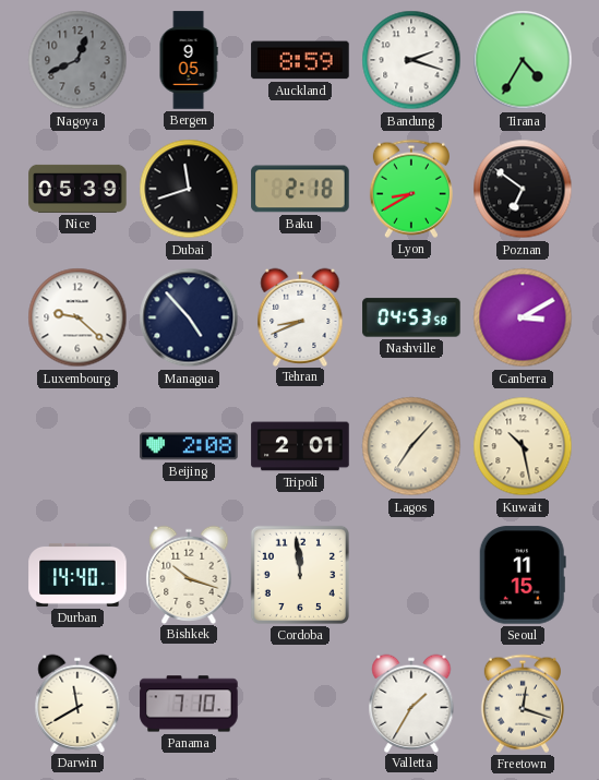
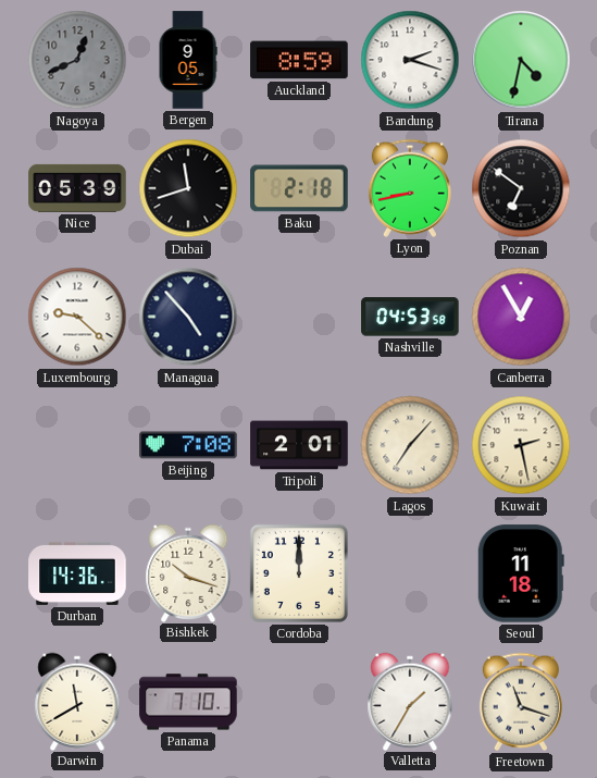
Tirana: 4:35 -> 4:32
Lyon: 8:40 -> 8:43
Tehran: 8:41 -> none
Canberra: 3:10 -> 12:55
Beijing: 2:08 -> 7:08
Kuwait: 10:28 -> 2:28
Durban: 14:40 -> 14:36
Cordoba: 11:59 -> 12:00
Seoul: 11:15 -> 11:18
Freetown: 12:18 -> 11:18
